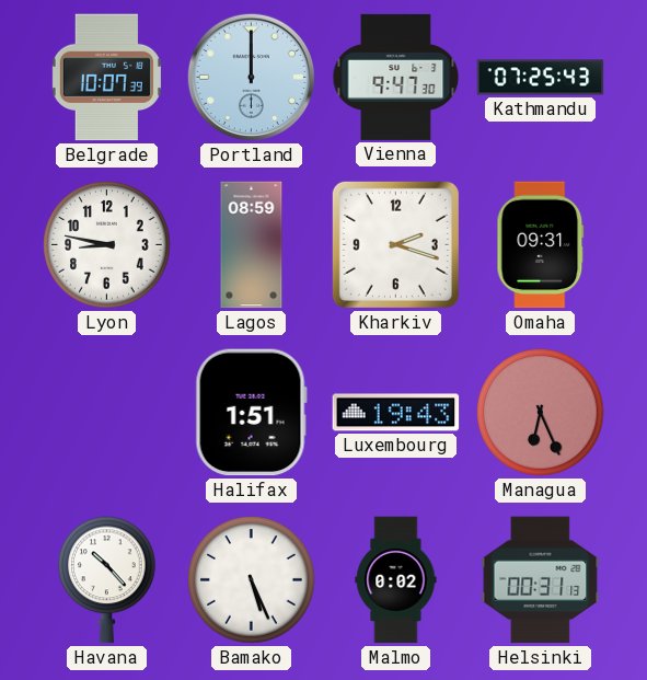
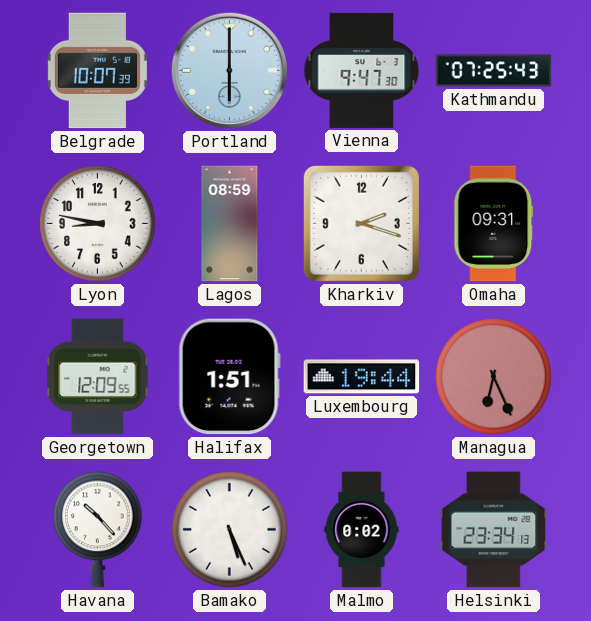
Portland: 12:00 -> 6:00
Georgetown: none -> 12:09
Luxembourg: 19:43 -> 19:44
Helsinki: 00:31 -> 23:34
